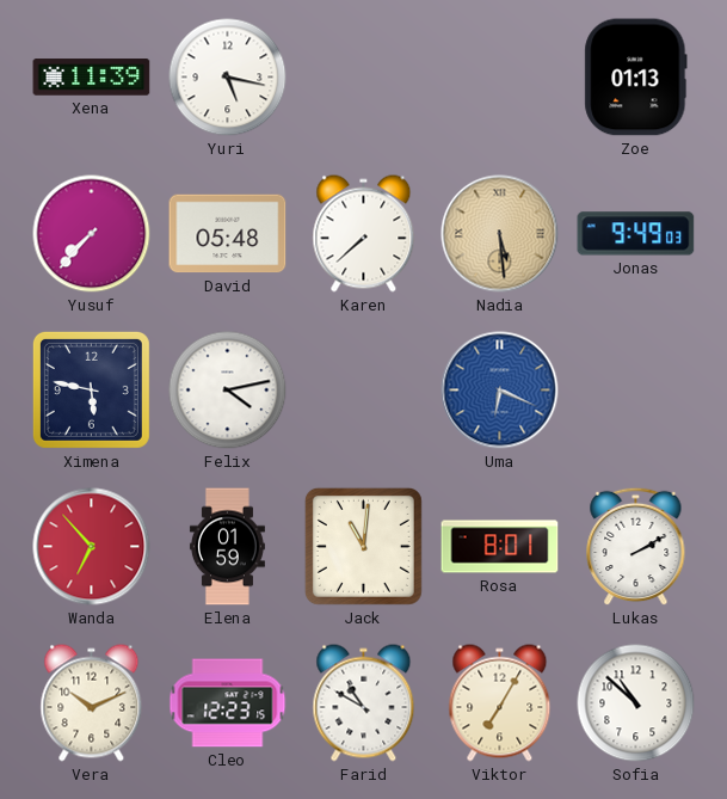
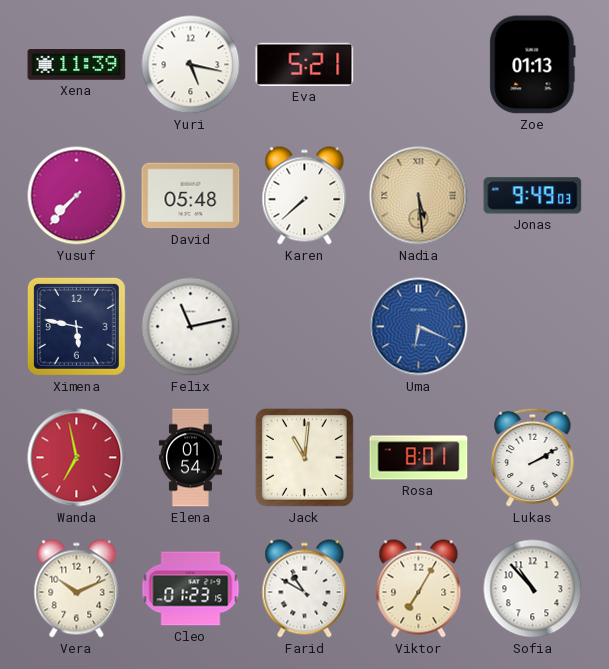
Eva: none -> 5:21
Felix: 4:13 -> 11:13
Wanda: 6:53 -> 6:58
Elena: 01:59 -> 01:54
Cleo: 12:23 -> 01:23
Sofia: 10:52 -> 10:53
